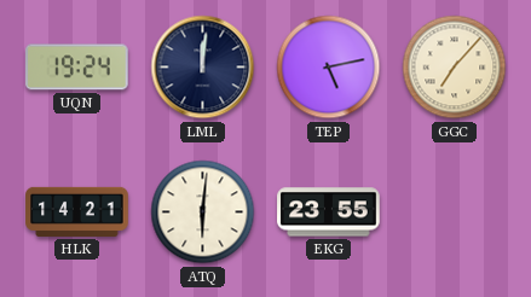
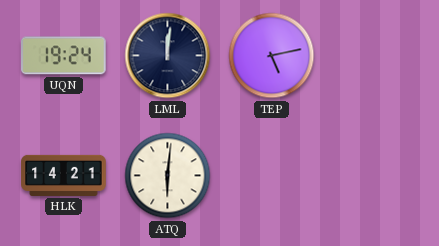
GGC: 7:07 -> none
EKG: 23:55 -> none
